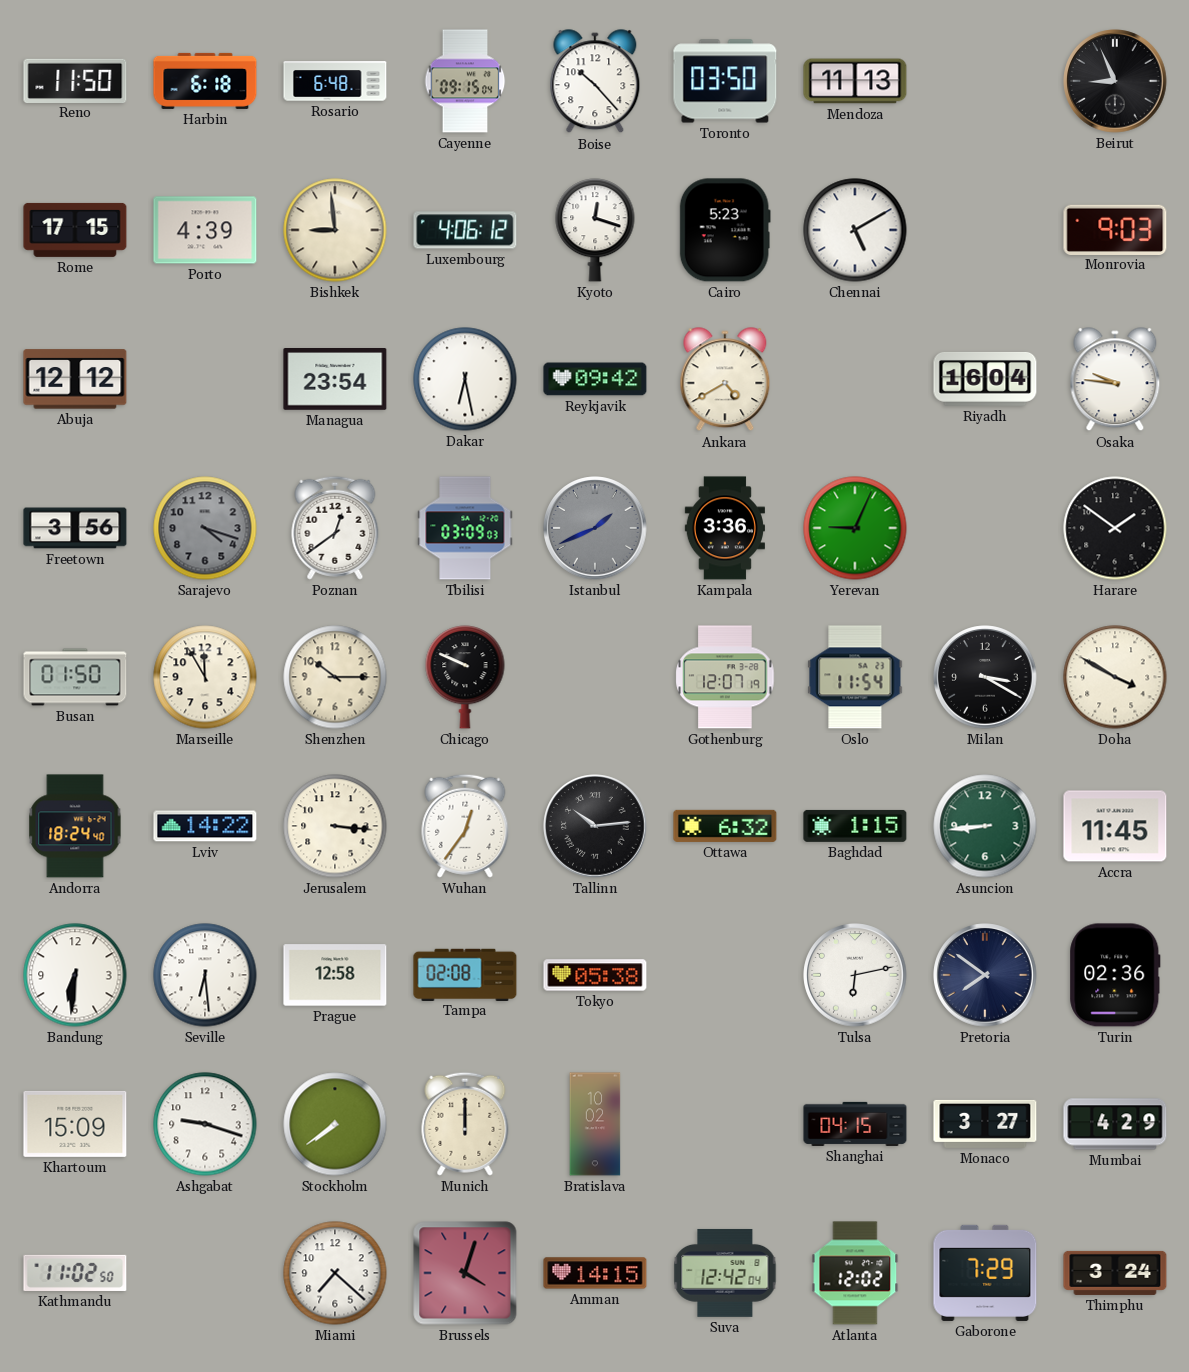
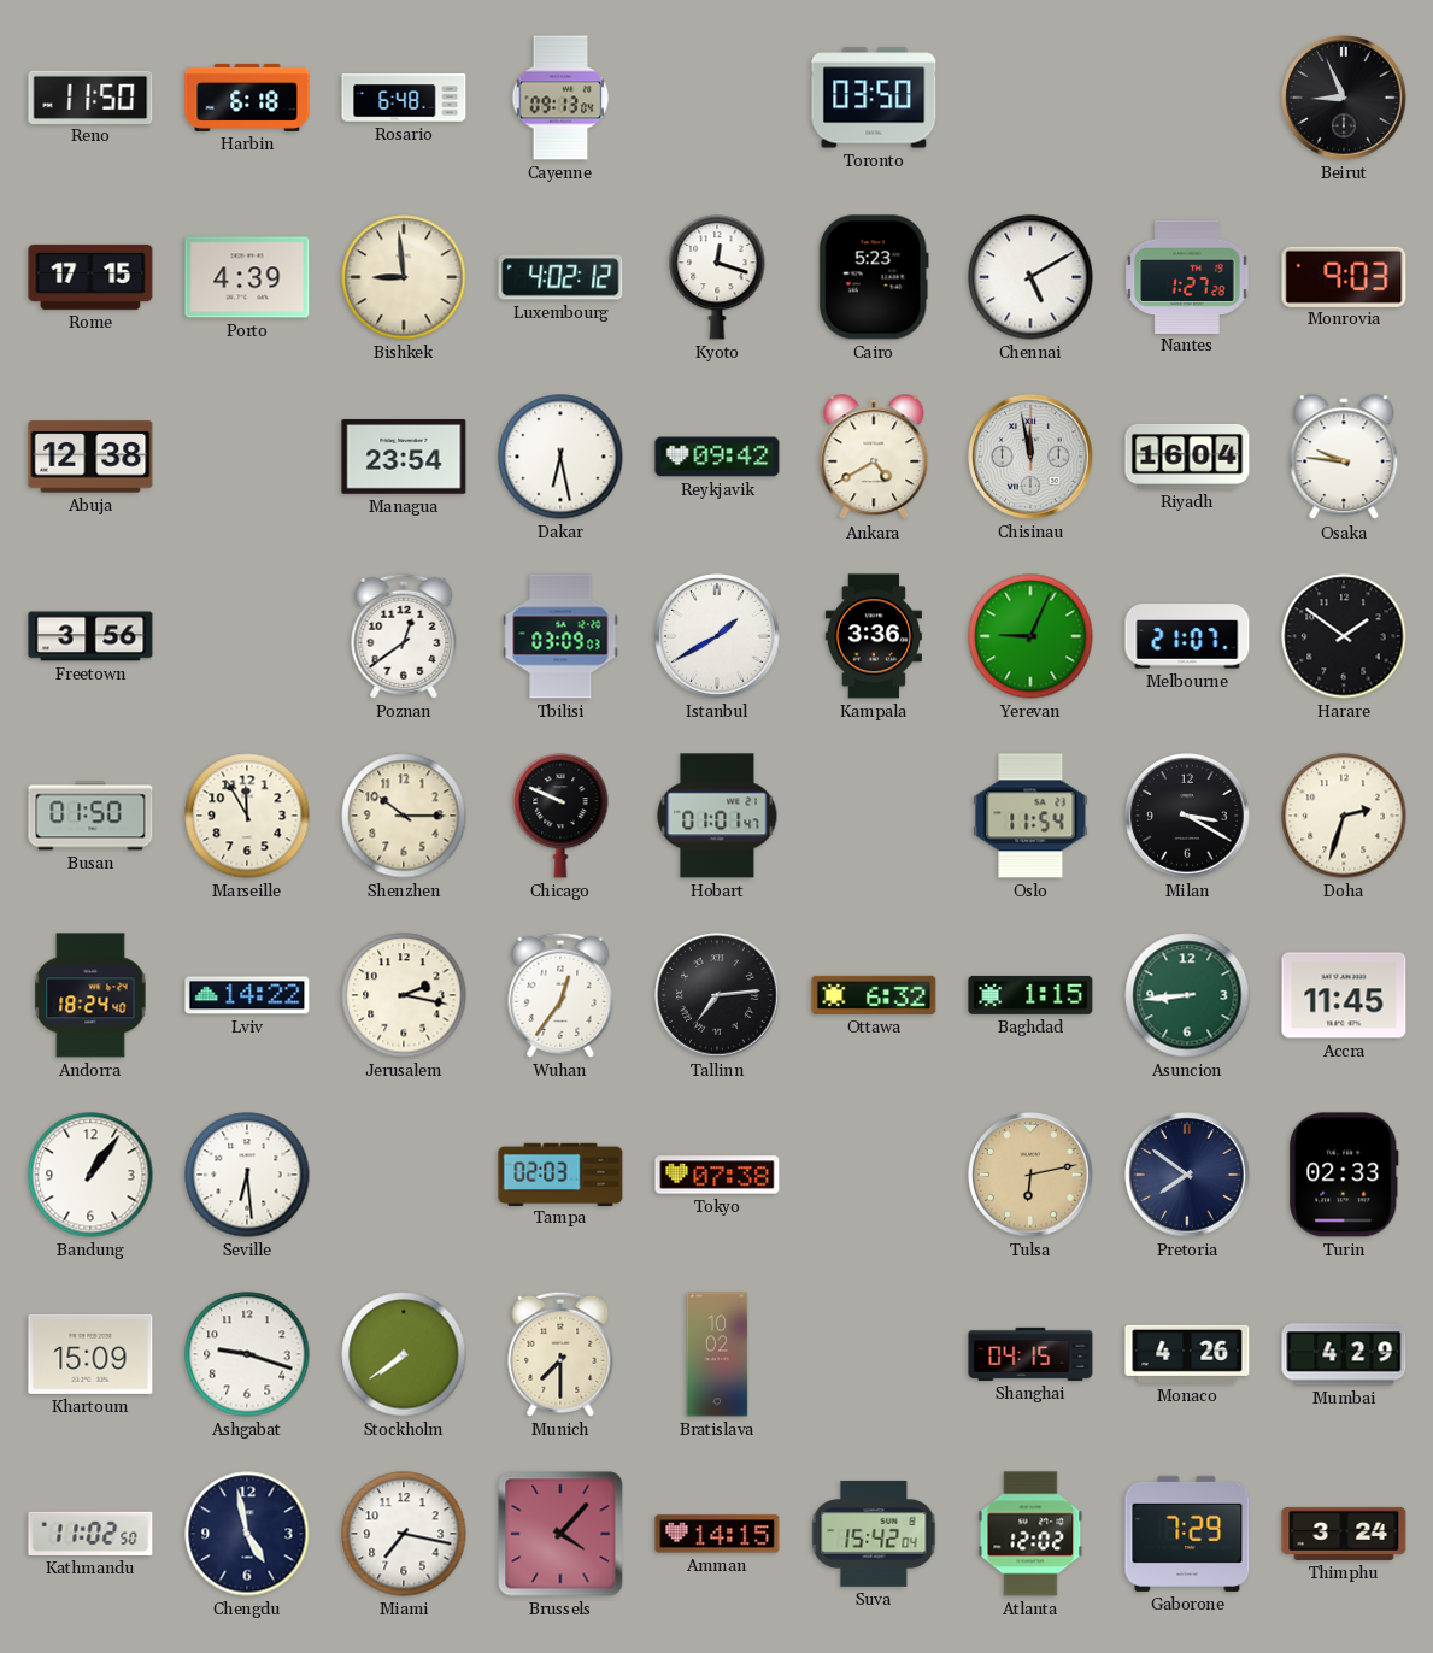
Cayenne: 09:15 -> 09:13
Boise: 10:23 -> none
Mendoza: 11:13 -> none
Luxembourg: 4:06 -> 4:02
Nantes: none -> 1:27
Abuja: 12:12 -> 12:38
Chisinau: none -> 11:58
Sarajevo: 4:18 -> none
Istanbul: 1:41 -> 1:40
Istanbul dial: grey -> white
Melbourne: none -> 21:07
Hobart: none -> 01:01
Gothenburg: 12:07 -> none
Doha: 3:50 -> 2:33
Jerusalem: 3:16 -> 2:17
Tallinn: 10:14 -> 7:14
Bandung: 6:31 -> 1:06
Prague: 12:58 -> none
Tampa: 02:08 -> 02:03
Tokyo: 05:38 -> 07:38
Tulsa dial: white -> champagne
Turin: 02:36 -> 02:33
Munich: 12:00 -> 7:30
Monaco: 3:27 -> 4:26
Chengdu: none -> 4:58
Miami: 7:22 -> 7:17
Brussels: 4:03 -> 4:07
Suva: 12:42 -> 15:42
